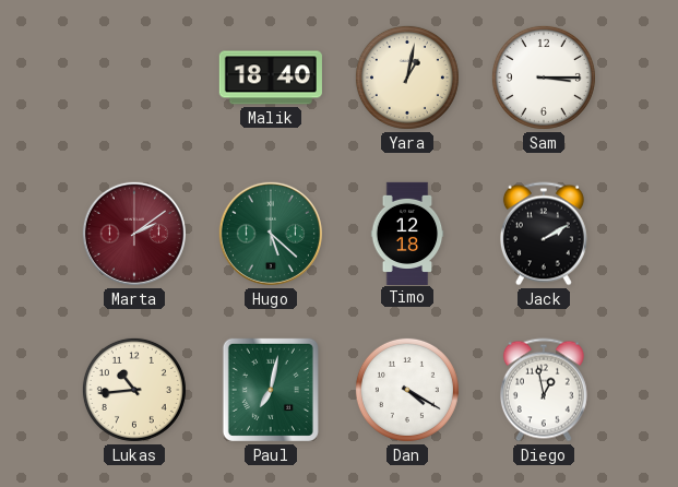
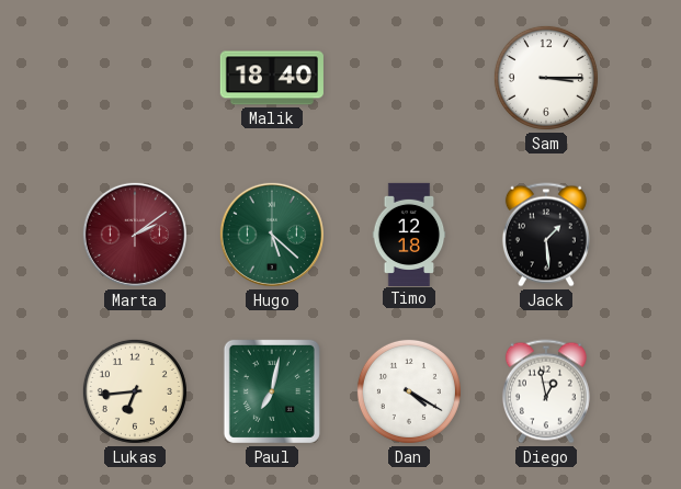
Yara: 1:02 -> none
Jack: 2:10 -> 1:29
Lukas: 10:44 -> 6:44
